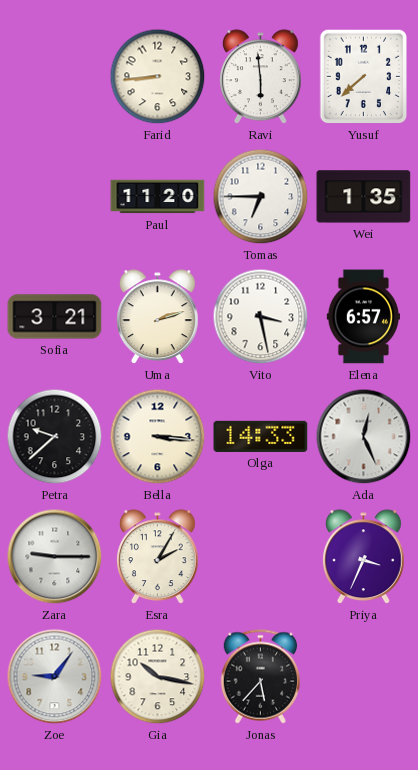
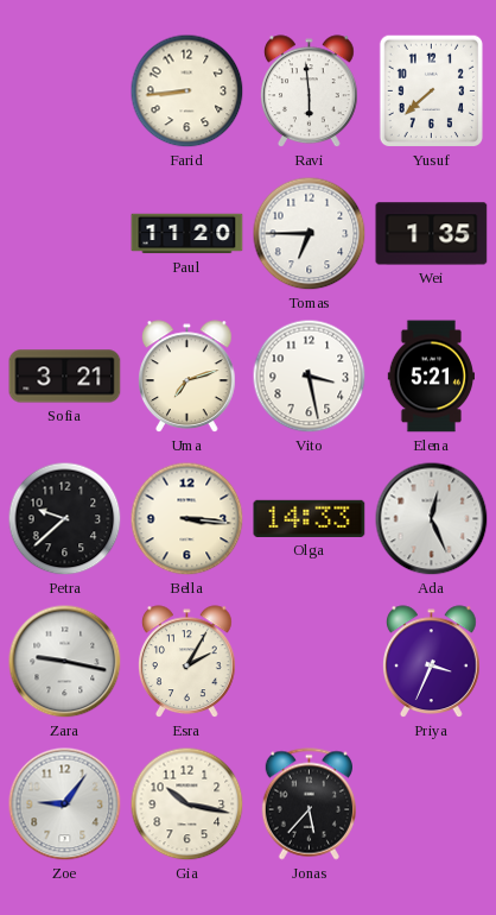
Uma: 2:12 -> 7:12
Elena: 6:57 -> 5:21
Zara: 9:15 -> 9:17
